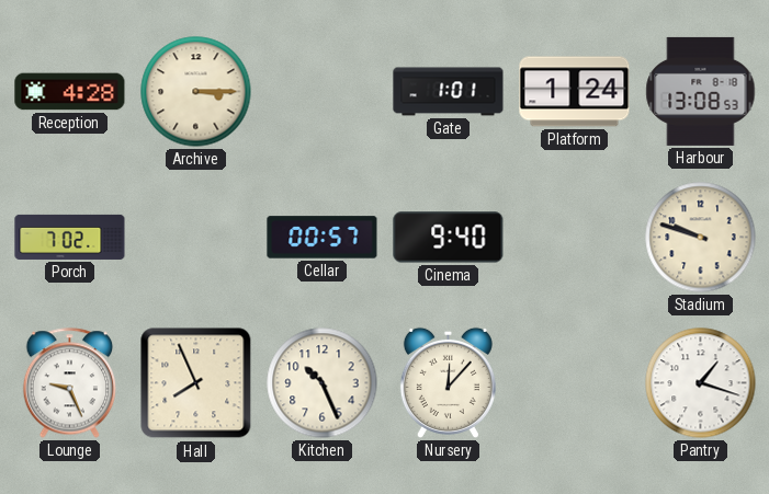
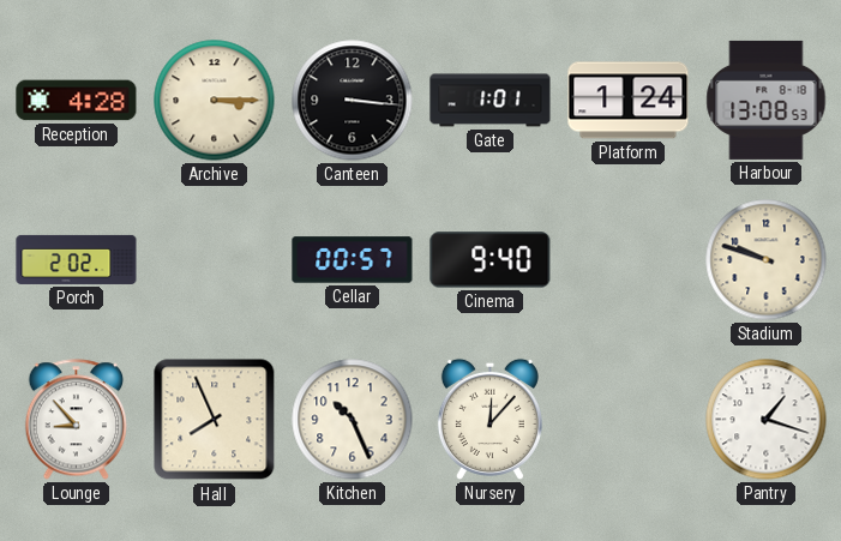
Canteen: none -> 3:16
Porch: 7:02 -> 2:02
Lounge: 9:26 -> 8:53
